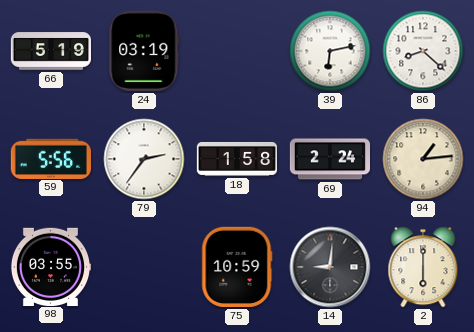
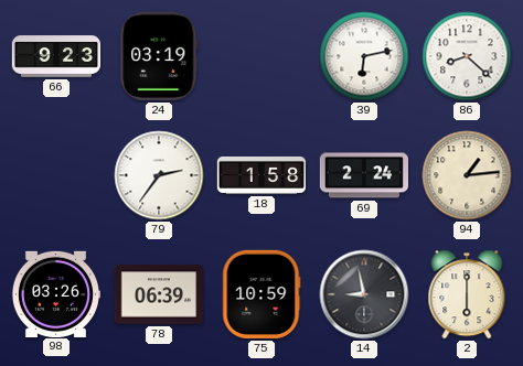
66: 5:19 -> 9:23
59: 5:56 -> none
98: 03:55 -> 03:26
78: none -> 06:39
14: 9:01 -> 8:58
